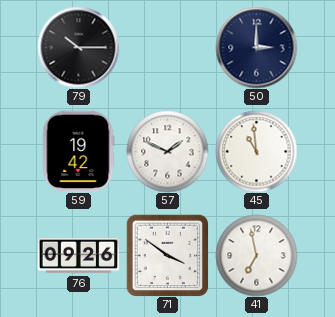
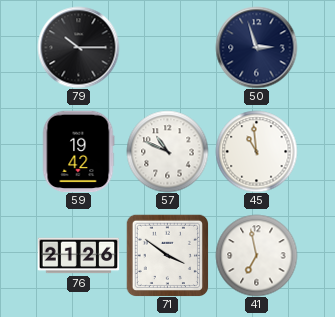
50: 3:00 -> 2:57
57: 1:49 -> 10:49
76: 09:26 -> 21:26
